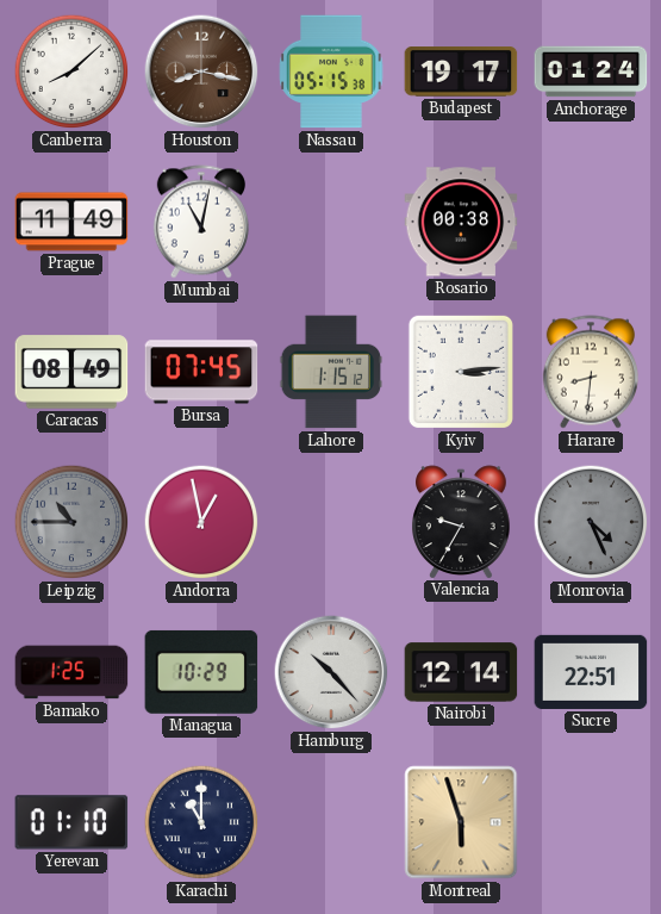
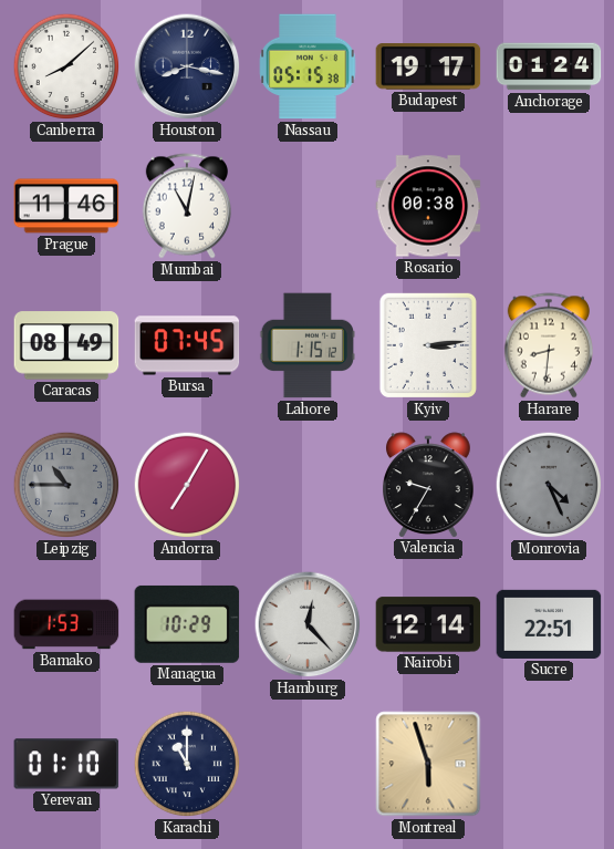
Houston dial: brown -> navy
Prague: 11:49 -> 11:46
Andorra: 12:58 -> 7:05
Bamako: 1:25 -> 1:53
Hamburg: 10:23 -> 12:23
